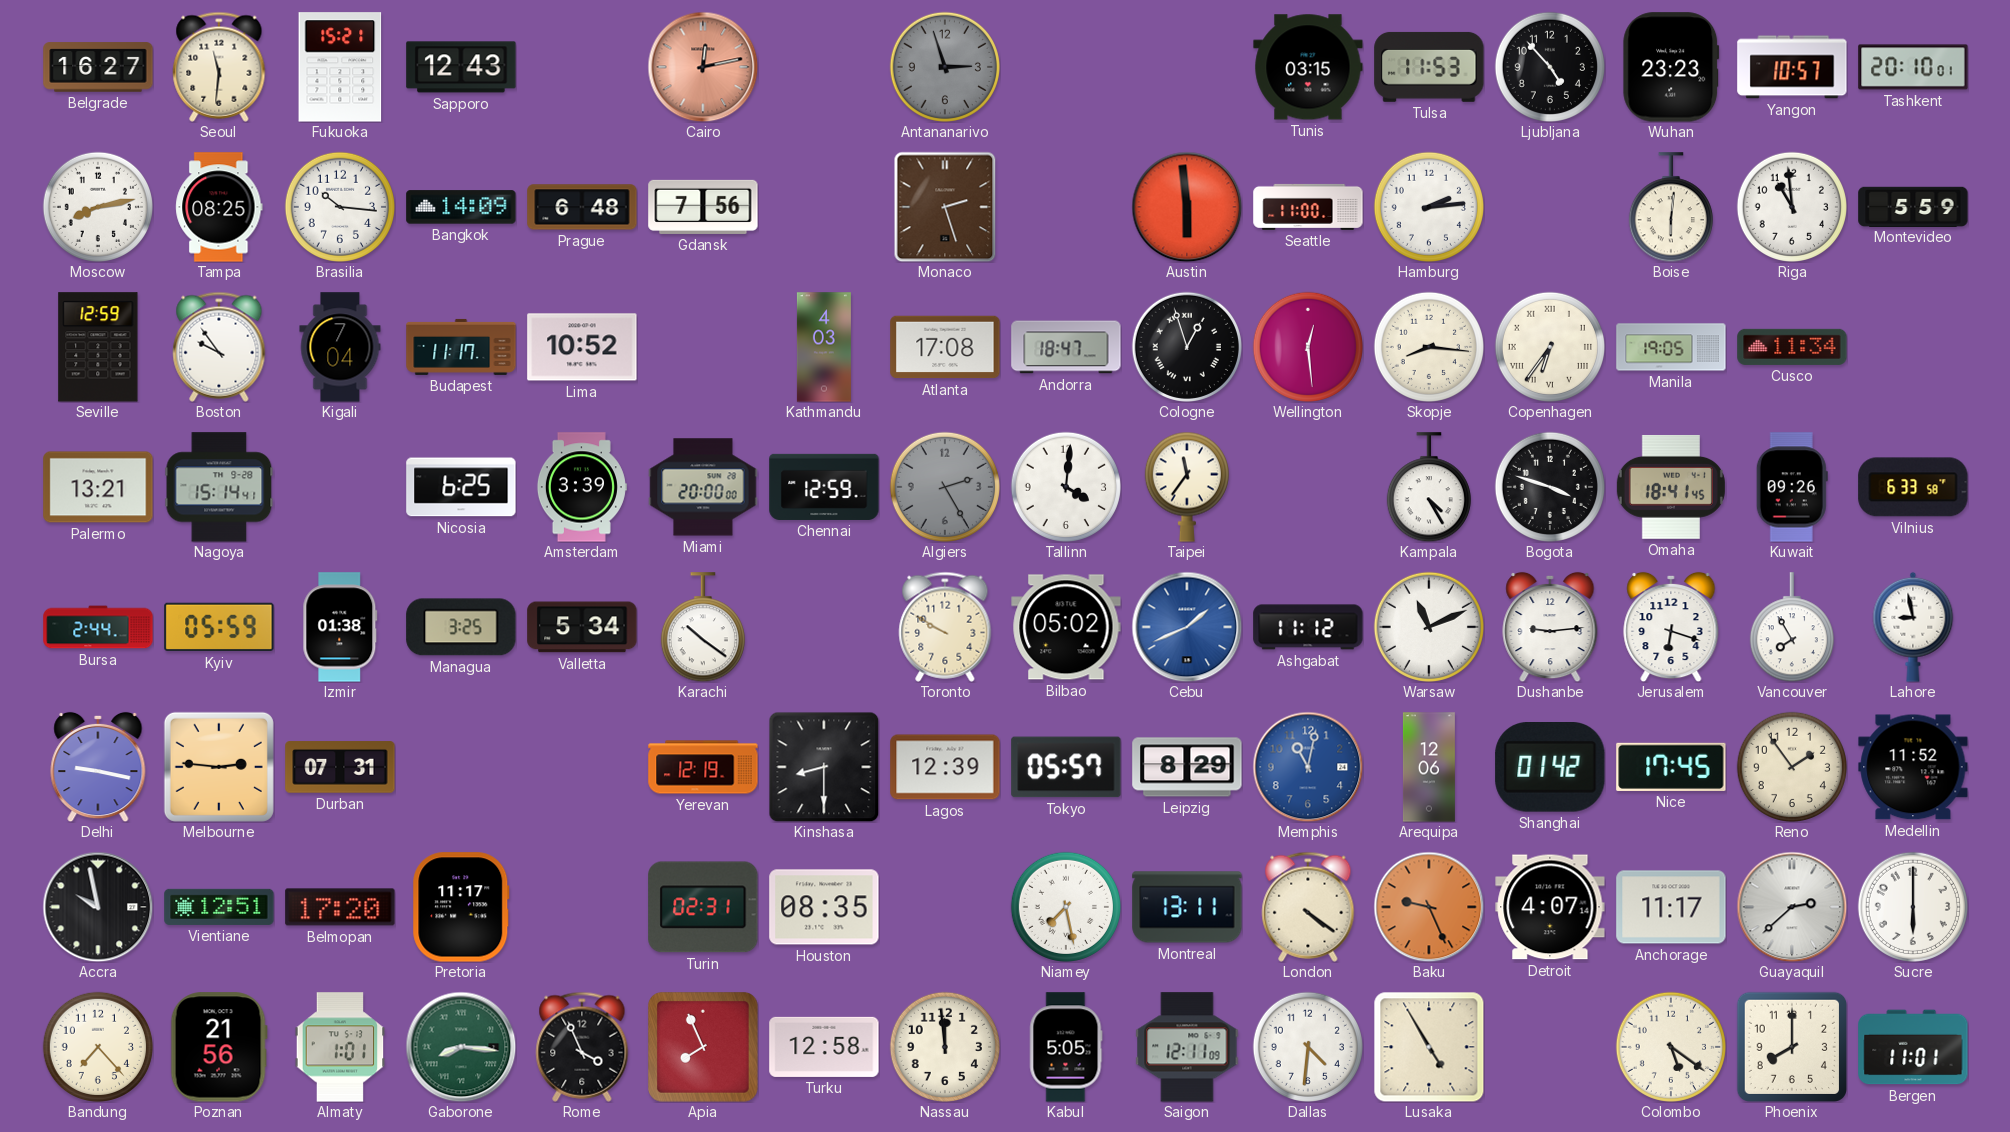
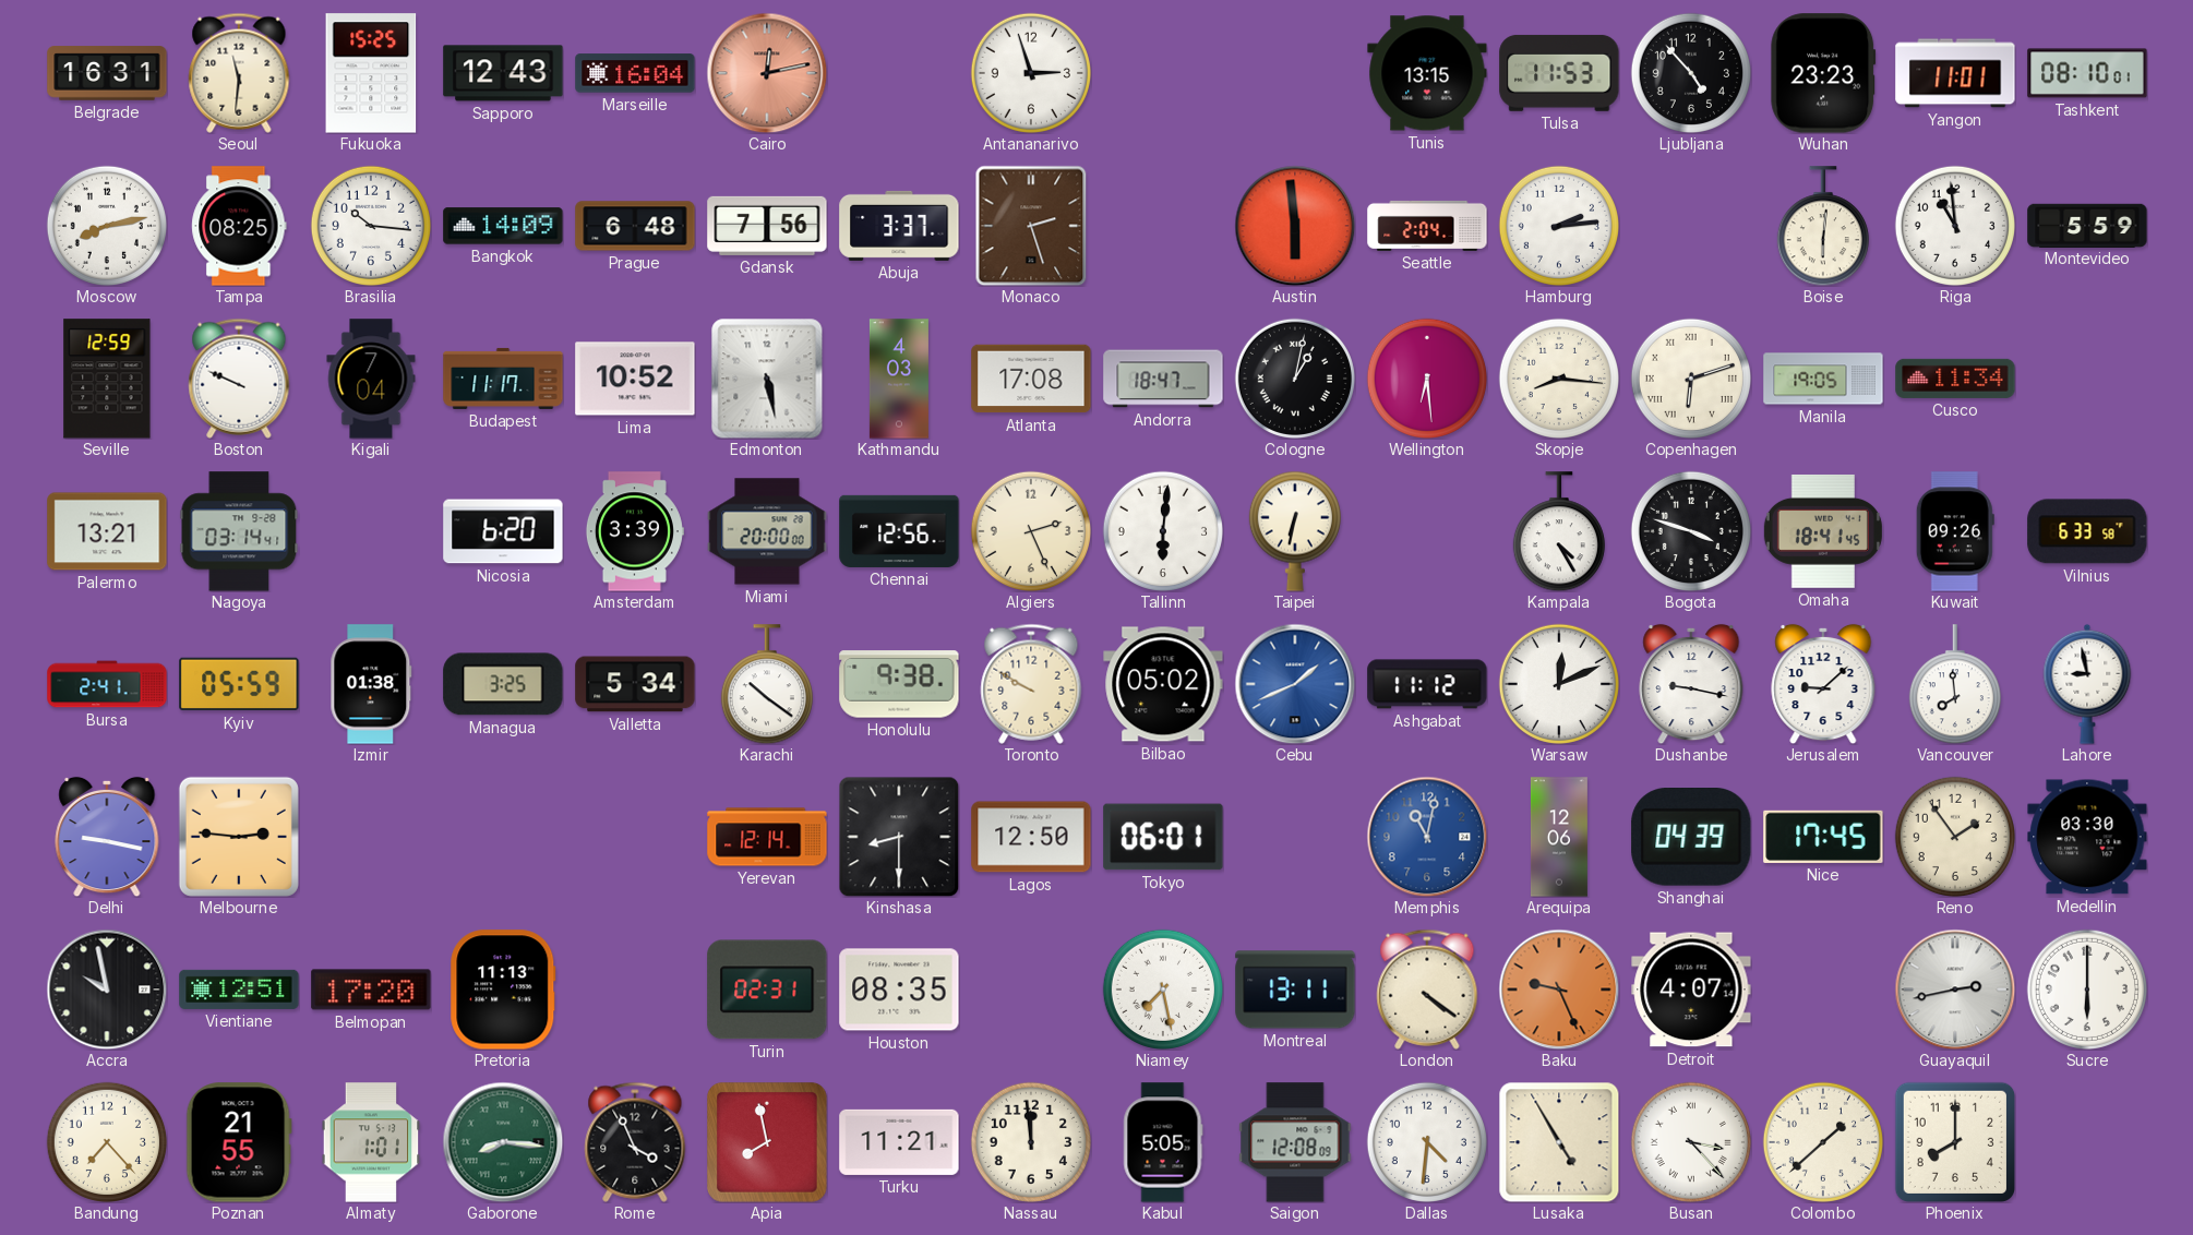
Belgrade: 16:27 -> 16:31
Fukuoka: 15:21 -> 15:25
Marseille: none -> 16:04
Antananarivo dial: grey -> white
Tunis: 03:15 -> 13:15
Yangon: 10:57 -> 11:01
Tashkent: 20:10 -> 08:10
Abuja: none -> 3:37
Seattle: 11:00 -> 2:04
Boston: 9:54 -> 9:49
Edmonton: none -> 5:28
Cologne: 12:57 -> 1:02
Wellington: 12:29 -> 6:29
Copenhagen: 6:36 -> 6:12
Nagoya: 15:14 -> 03:14
Nicosia: 6:25 -> 6:20
Chennai: 12:59 -> 12:56
Algiers: 2:25 -> 2:26
Algiers dial: grey -> cream
Tallinn: 4:01 -> 6:01
Taipei: 11:36 -> 6:32
Bursa: 2:44 -> 2:41
Honolulu: none -> 9:38
Warsaw: 11:11 -> 12:11
Dushanbe: 9:14 -> 9:17
Jerusalem: 6:18 -> 9:08
Vancouver: 7:55 -> 7:59
Durban: 07:31 -> none
Yerevan: 12:19 -> 12:14
Lagos: 12:39 -> 12:50
Tokyo: 05:57 -> 06:01
Leipzig: 8:29 -> none
Shanghai: 01:42 -> 04:39
Medellin: 11:52 -> 03:30
Pretoria: 11:17 -> 11:13
Anchorage: 11:17 -> none
Guayaquil: 2:38 -> 2:43
Poznan: 21:56 -> 21:55
Apia: 7:56 -> 7:58
Turku: 12:58 -> 11:21
Saigon: 12:11 -> 12:08
Busan: none -> 3:23
Colombo: 5:21 -> 1:38
Bergen: 11:01 -> none
